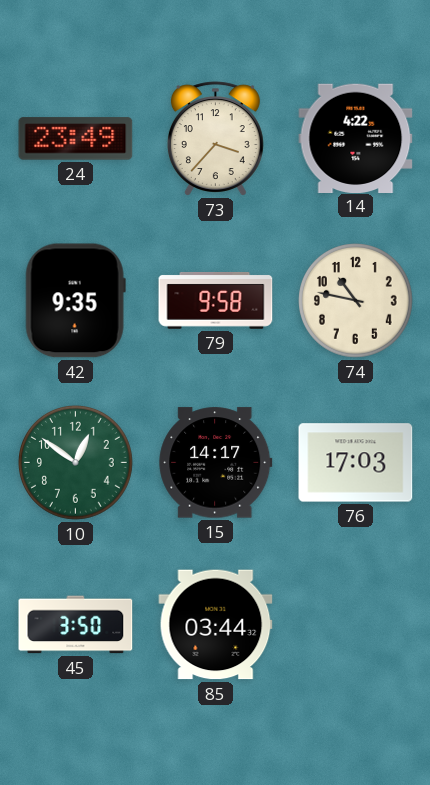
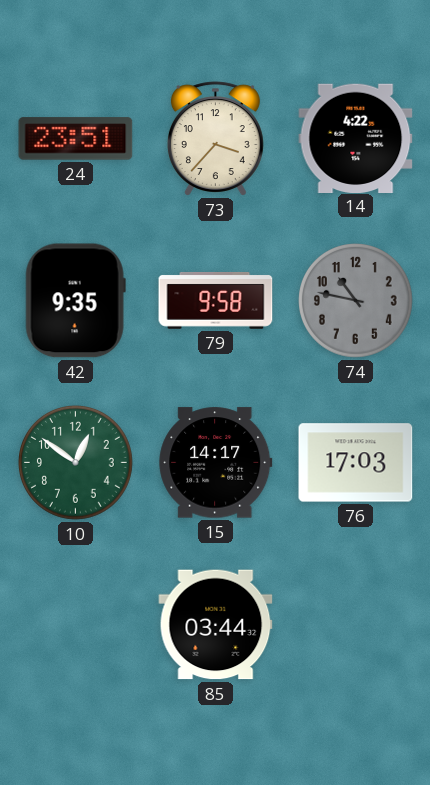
24: 23:49 -> 23:51
74 dial: cream -> grey
45: 3:50 -> none
